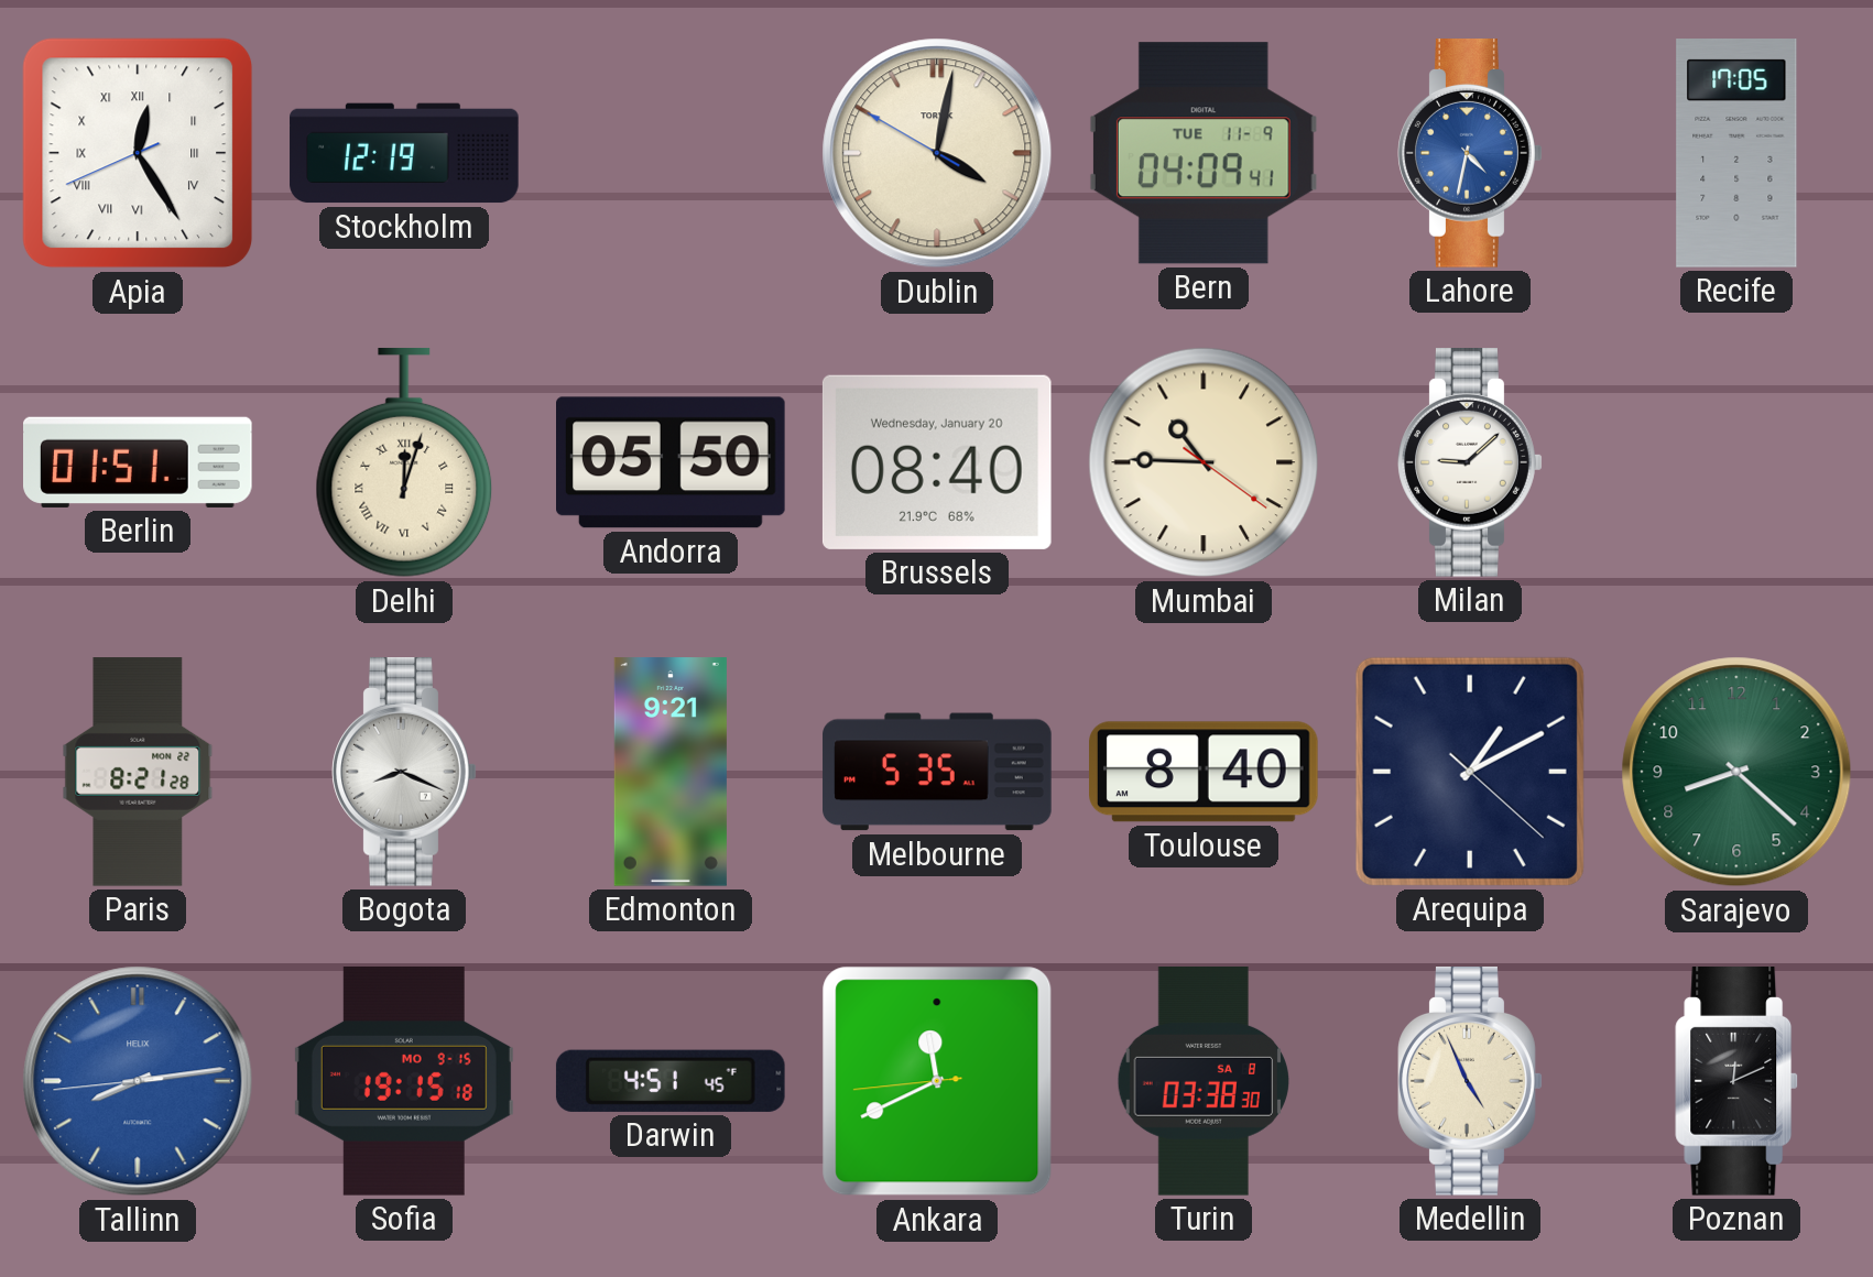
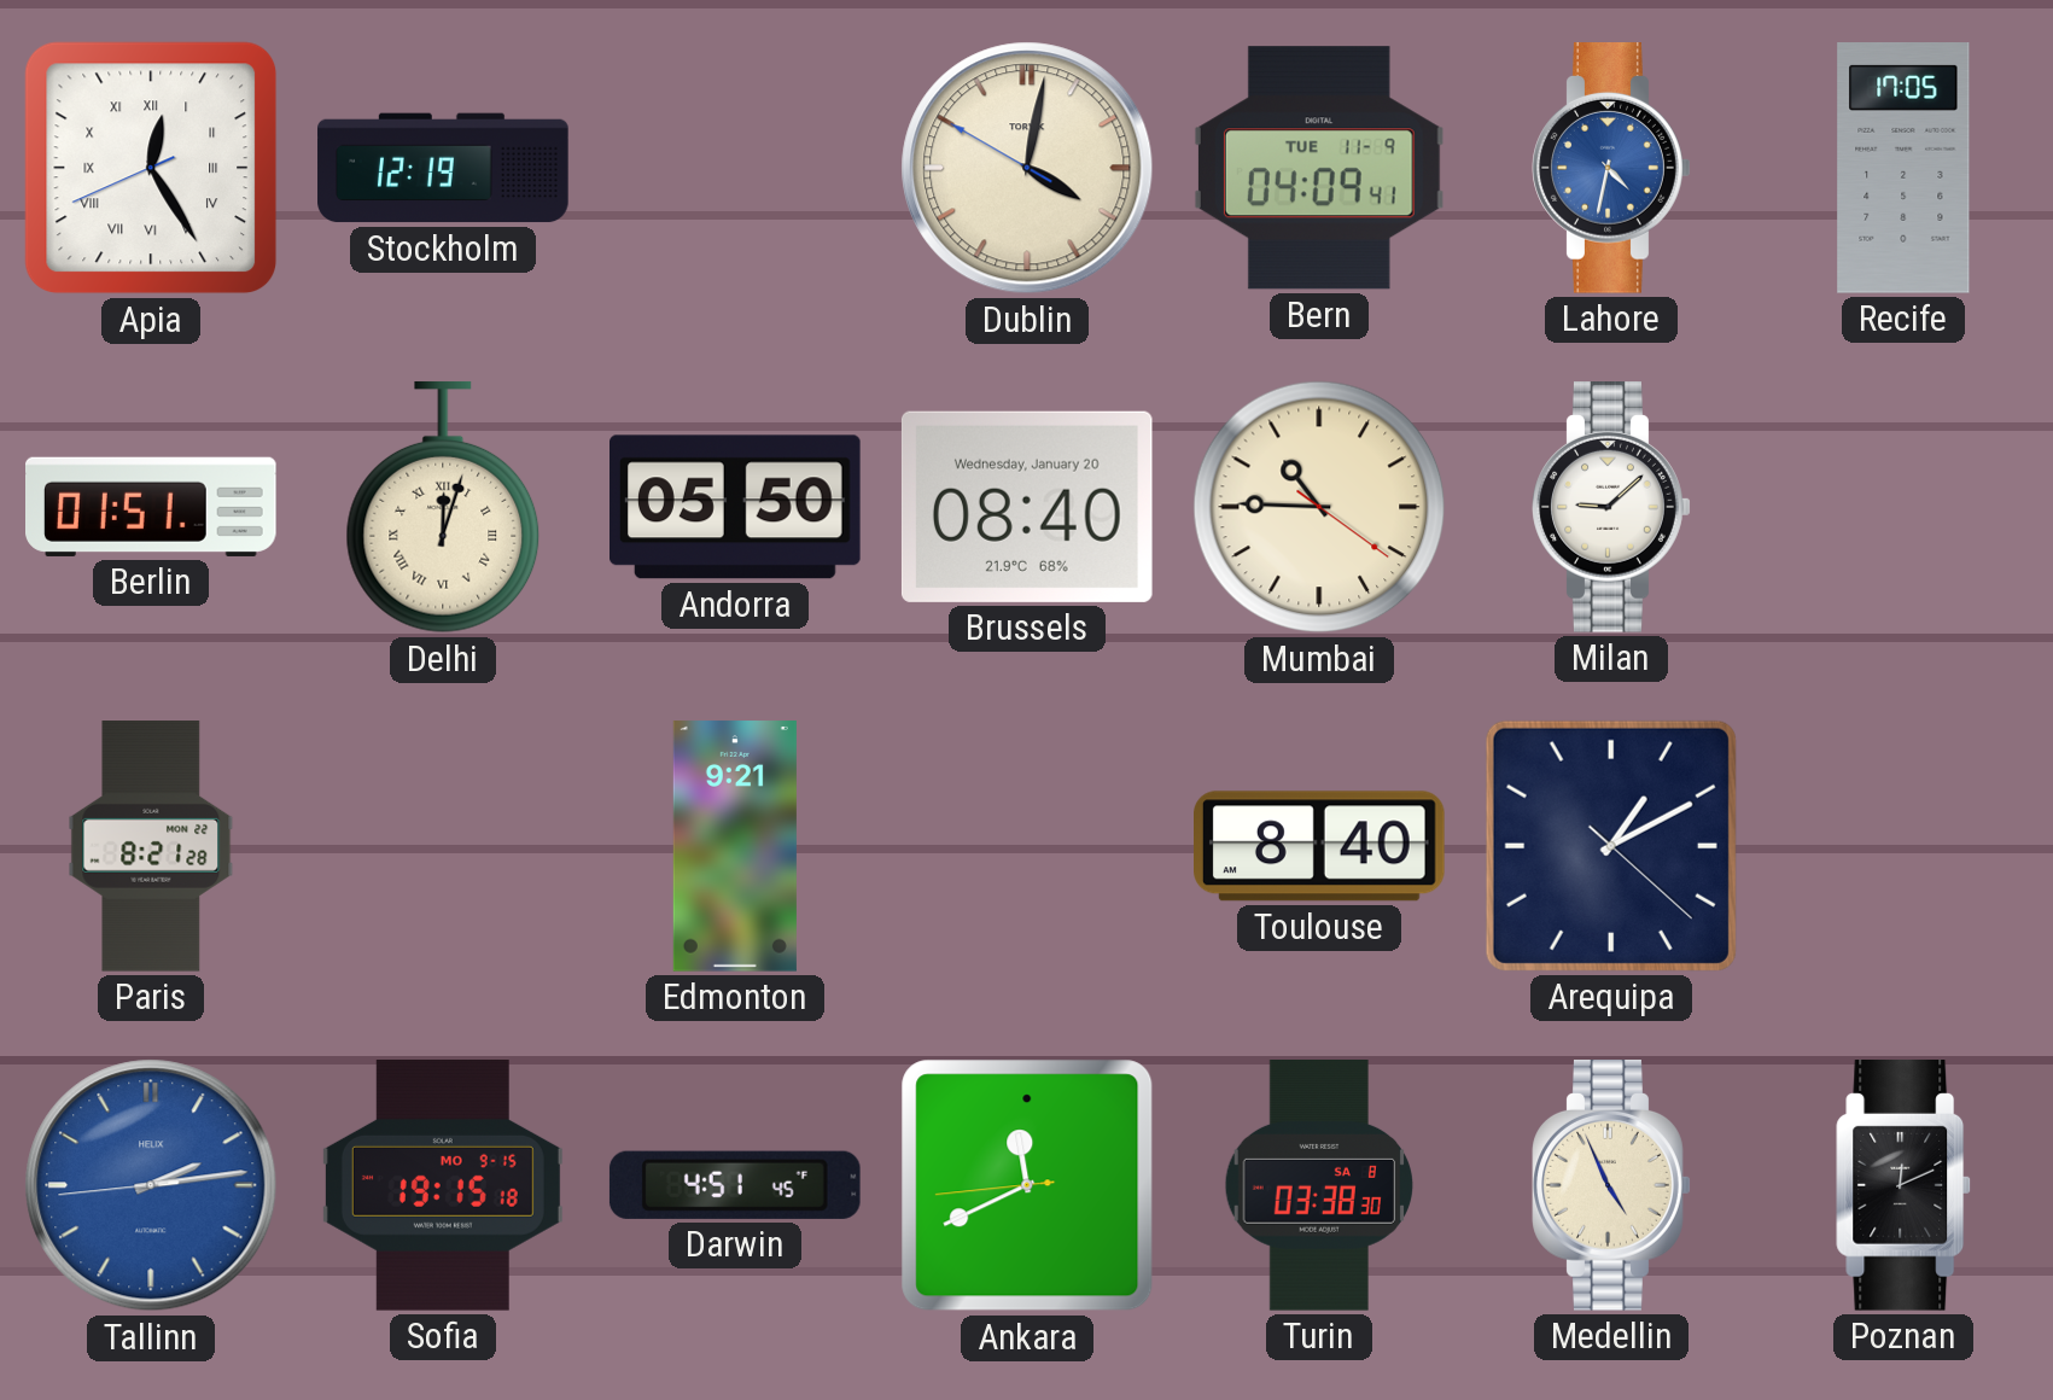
Bogota: 8:19 -> none
Melbourne: 5:35 -> none
Sarajevo: 8:22 -> none
Tallinn: 8:13 -> 2:13
